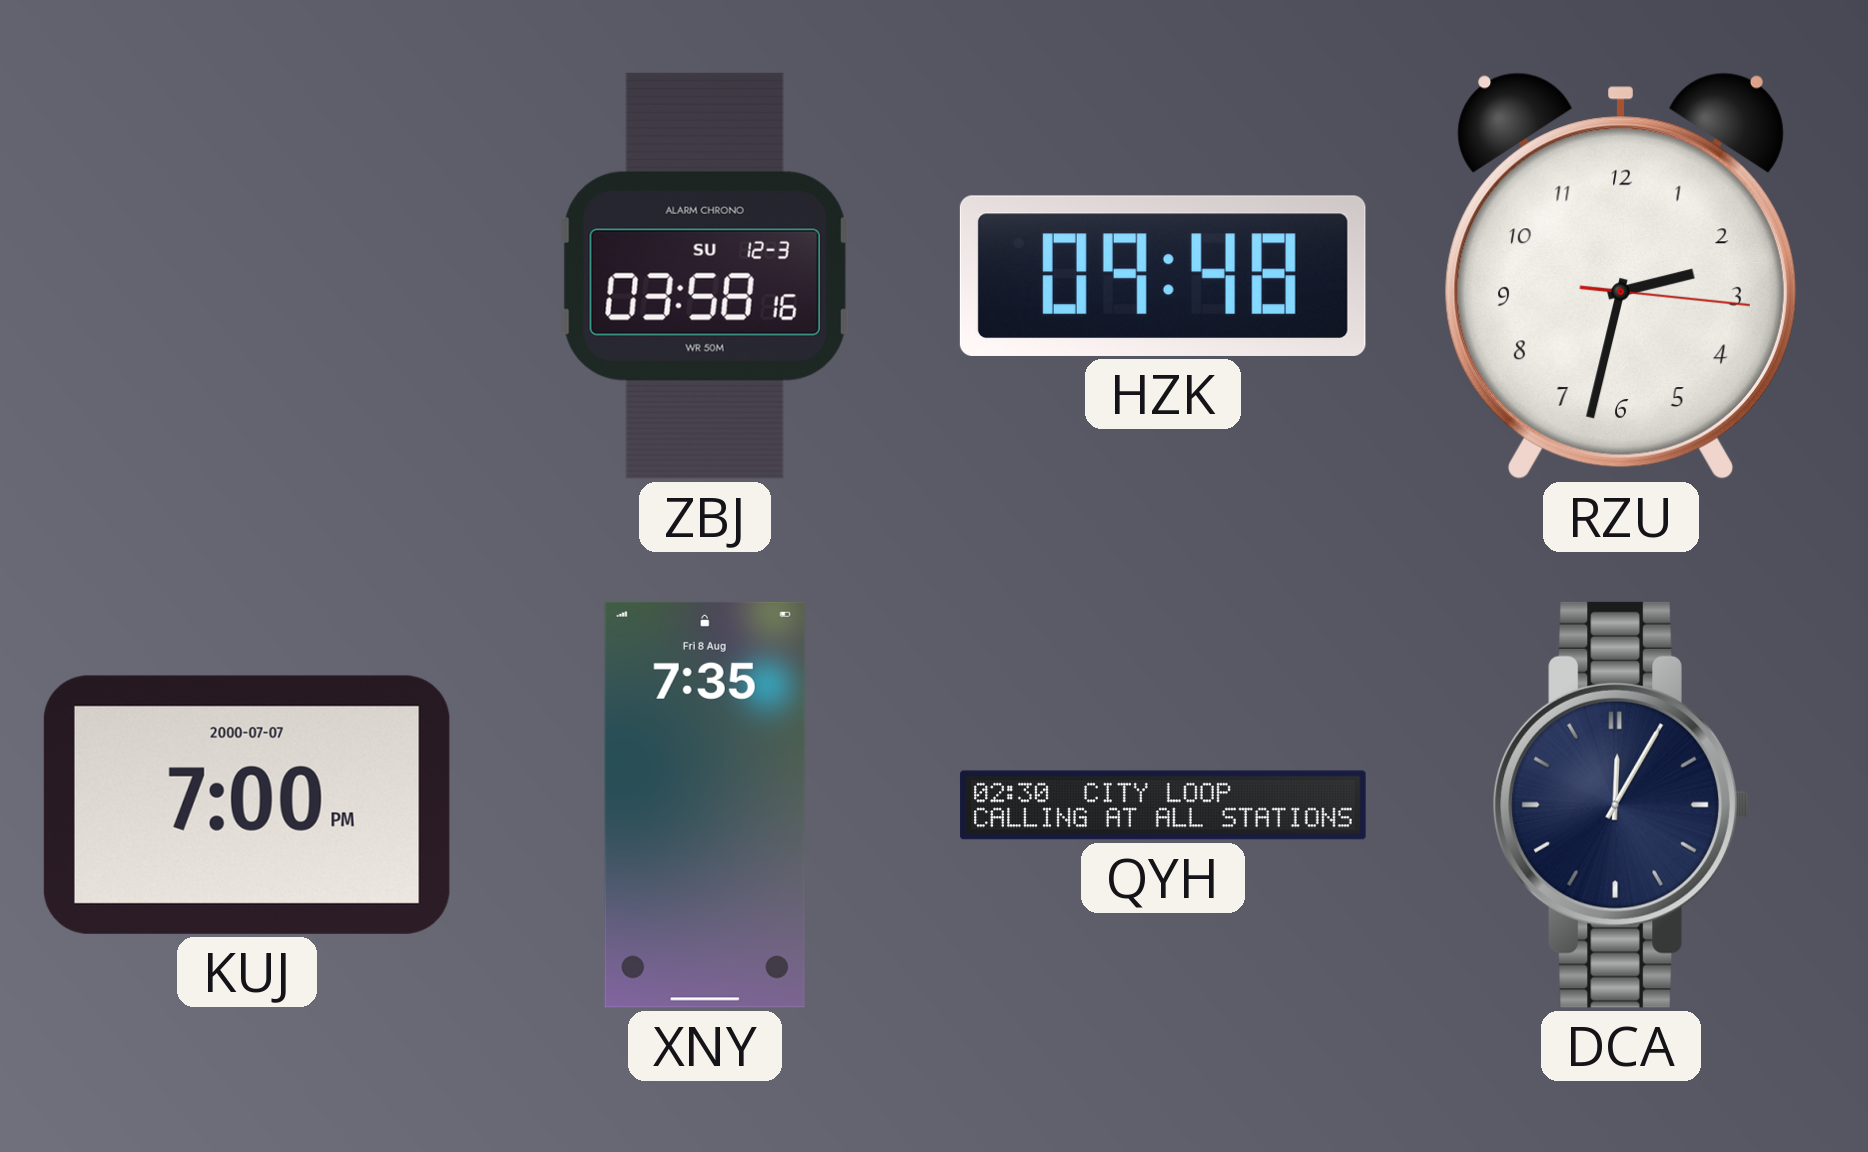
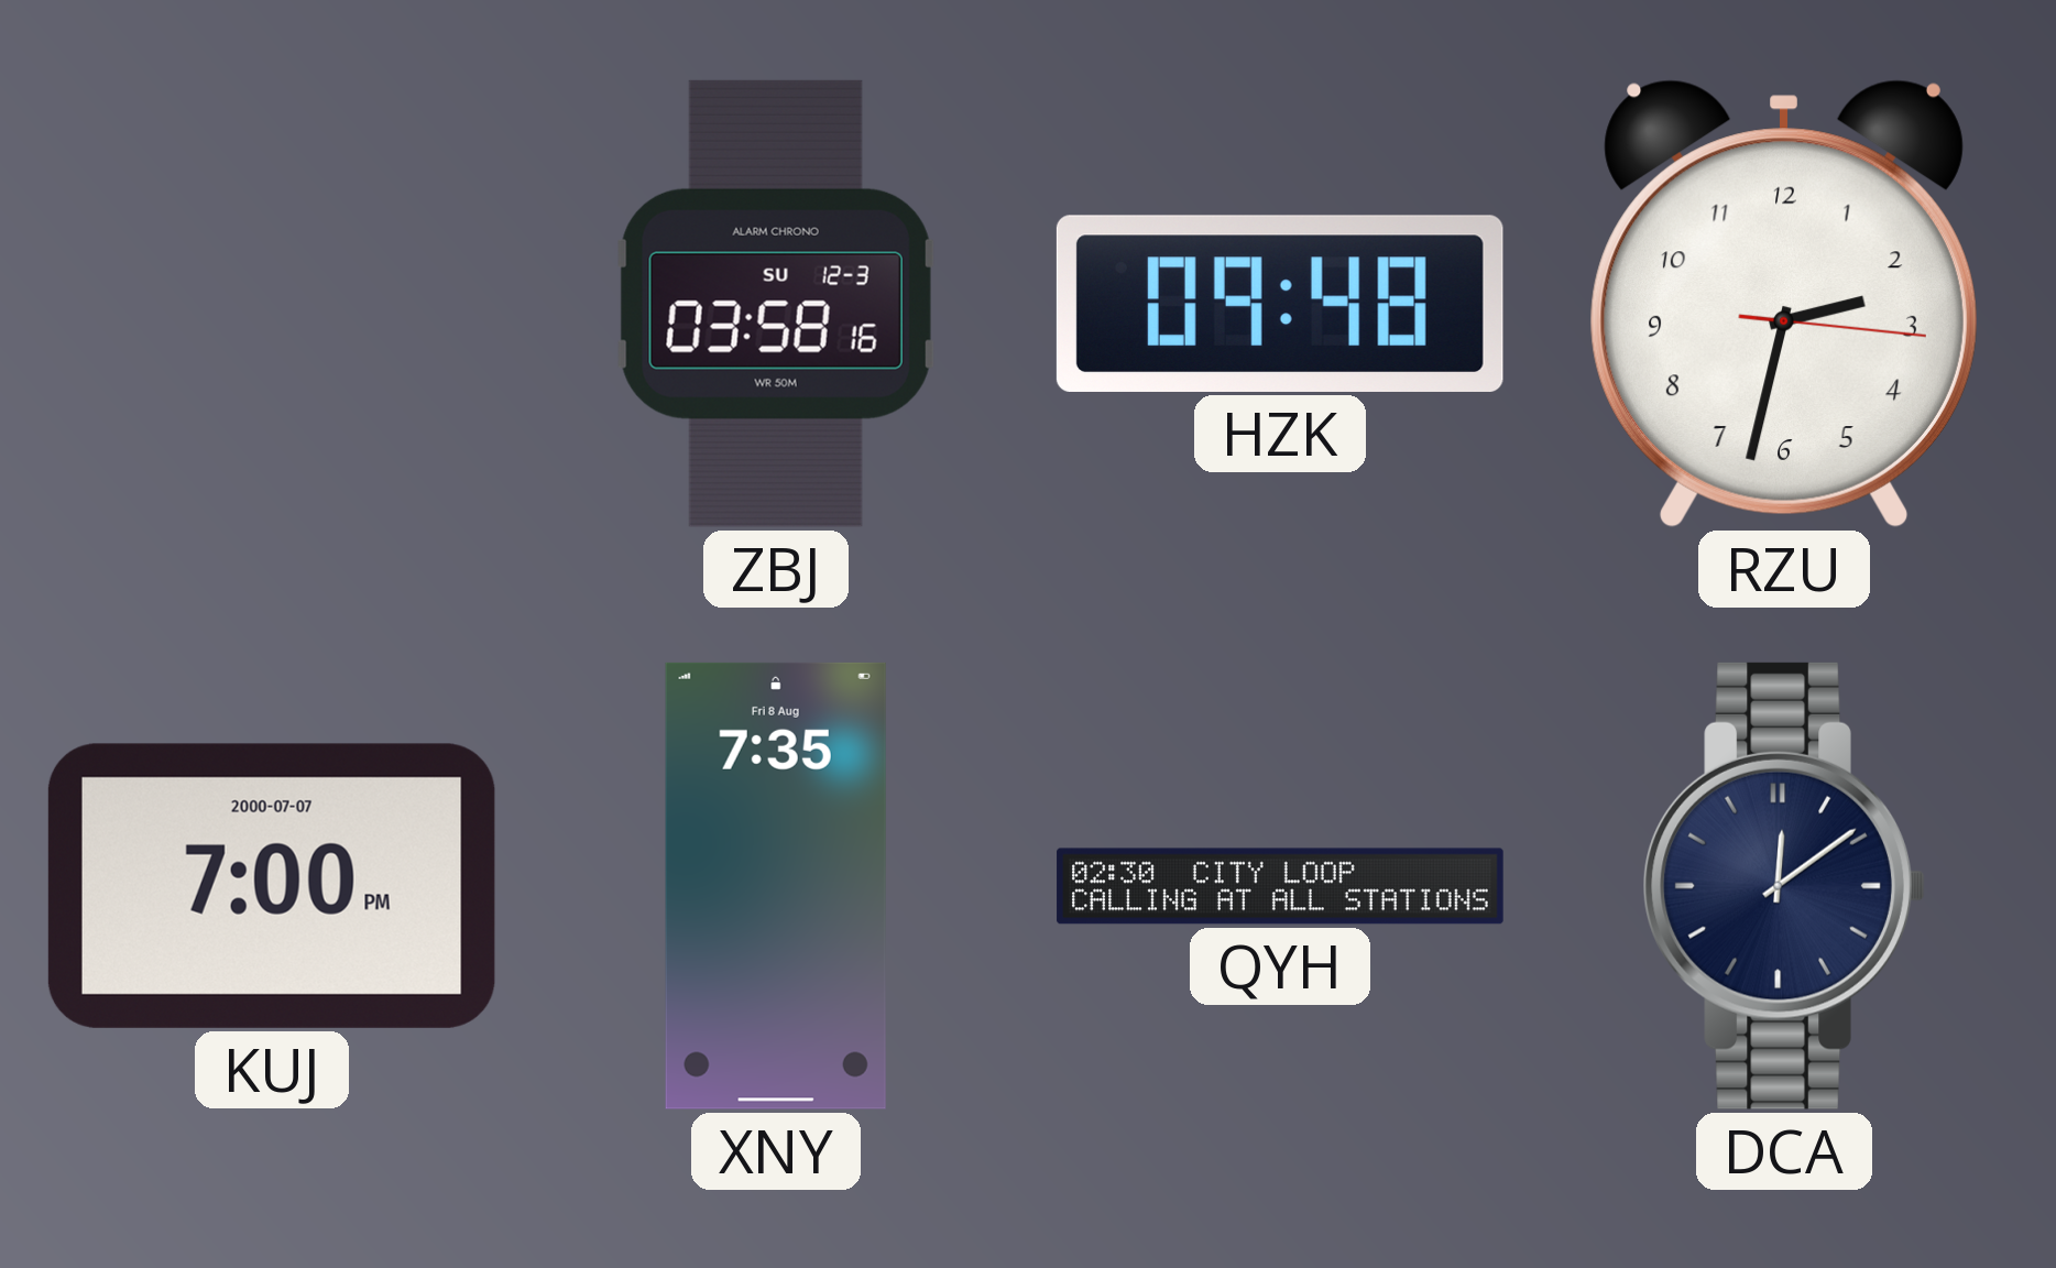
DCA: 12:05 -> 12:09
